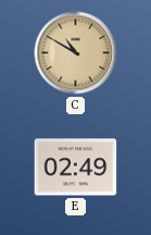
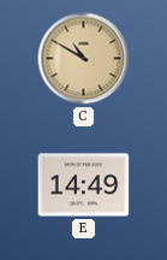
E: 02:49 -> 14:49
